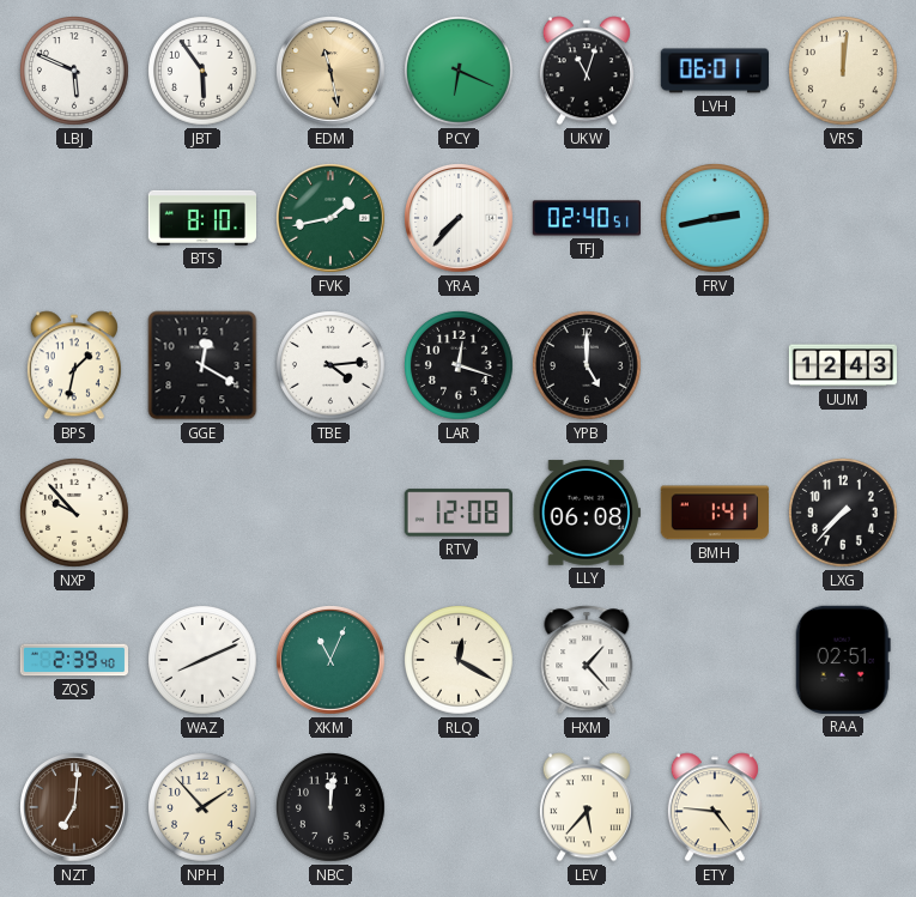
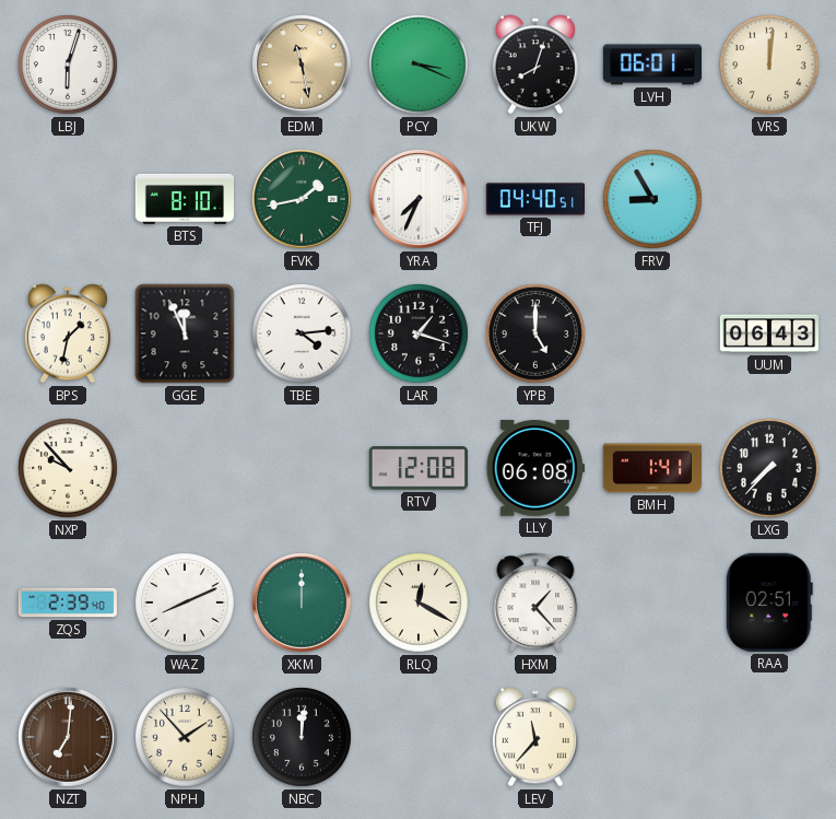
LBJ: 5:49 -> 6:03
JBT: 5:54 -> none
PCY: 6:19 -> 3:19
UKW: 11:03 -> 8:03
YRA: 7:37 -> 7:34
TFJ: 02:40 -> 04:40
FRV: 2:43 -> 8:55
GGE: 12:20 -> 11:56
LAR: 12:18 -> 1:18
UUM: 12:43 -> 06:43
XKM: 11:04 -> 12:00
LEV: 5:37 -> 11:37
ETY: 4:46 -> none
